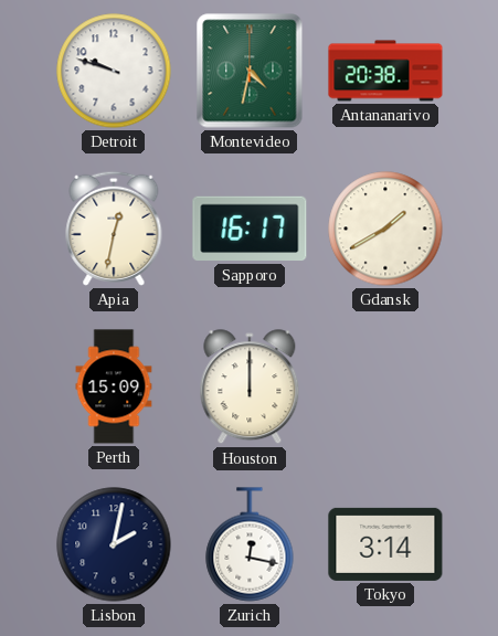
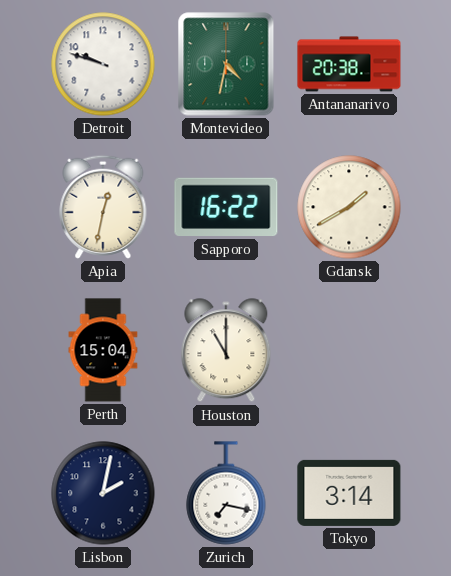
Sapporo: 16:17 -> 16:22
Perth: 15:09 -> 15:04
Houston: 12:00 -> 11:00
Zurich: 12:17 -> 7:17
